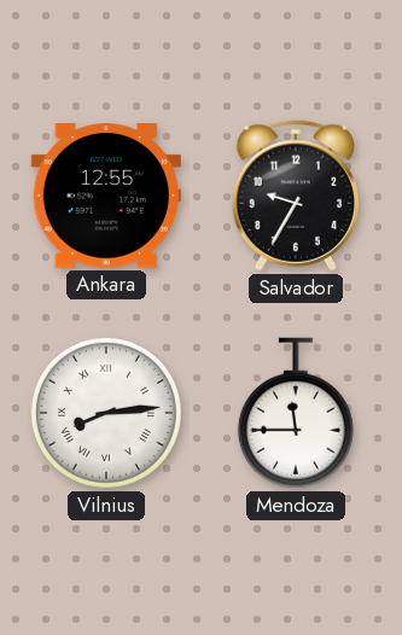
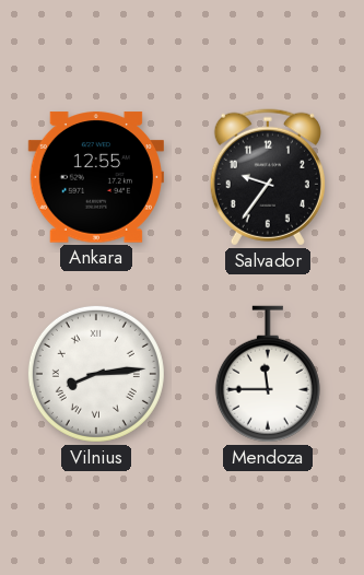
Salvador: 9:35 -> 9:36
